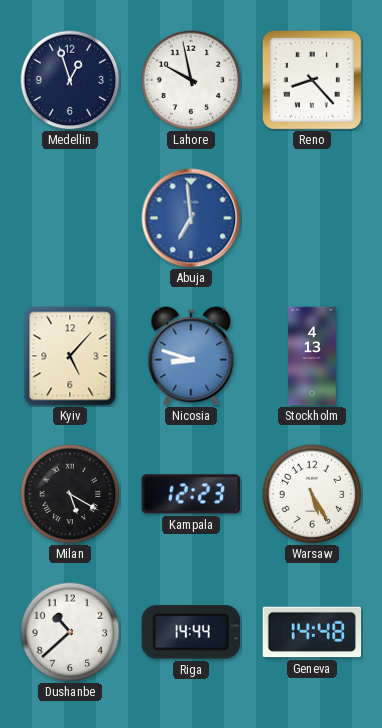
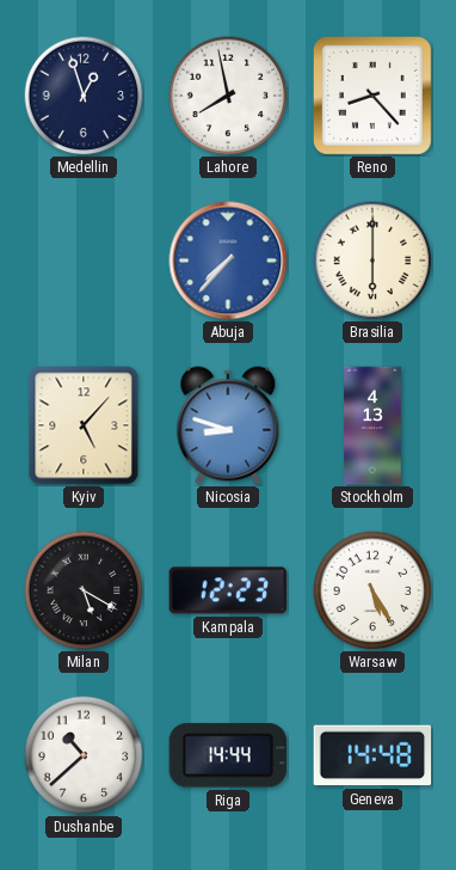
Lahore: 9:58 -> 7:58
Abuja: 6:59 -> 7:37
Brasilia: none -> 6:00
